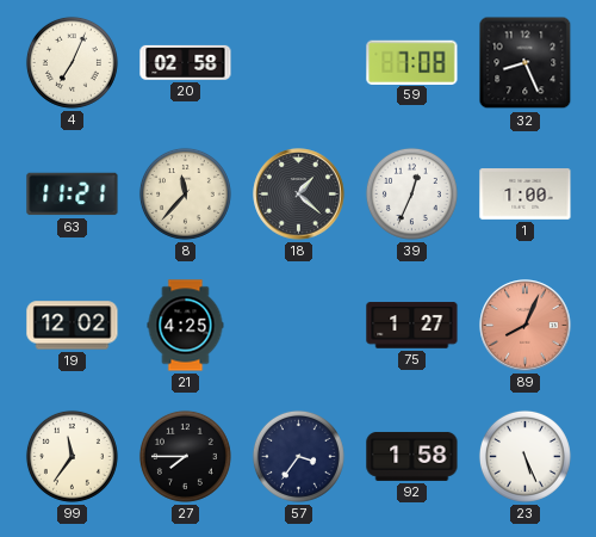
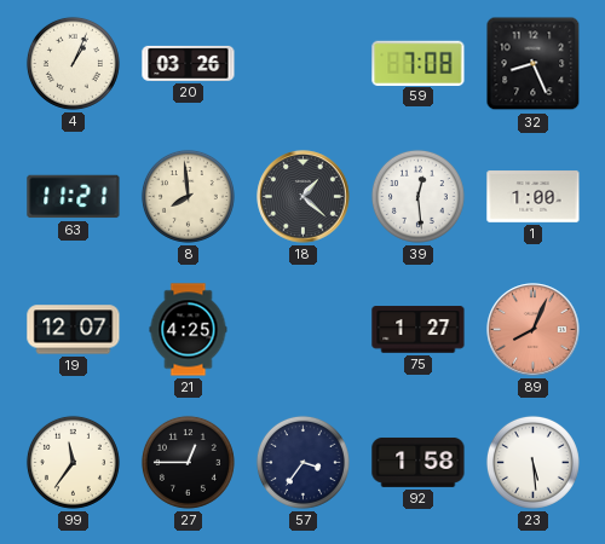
4: 7:04 -> 1:04
20: 02:58 -> 03:26
8: 11:37 -> 7:59
39: 12:34 -> 12:29
19: 12:02 -> 12:07
27: 7:45 -> 12:45
23: 5:26 -> 5:29
